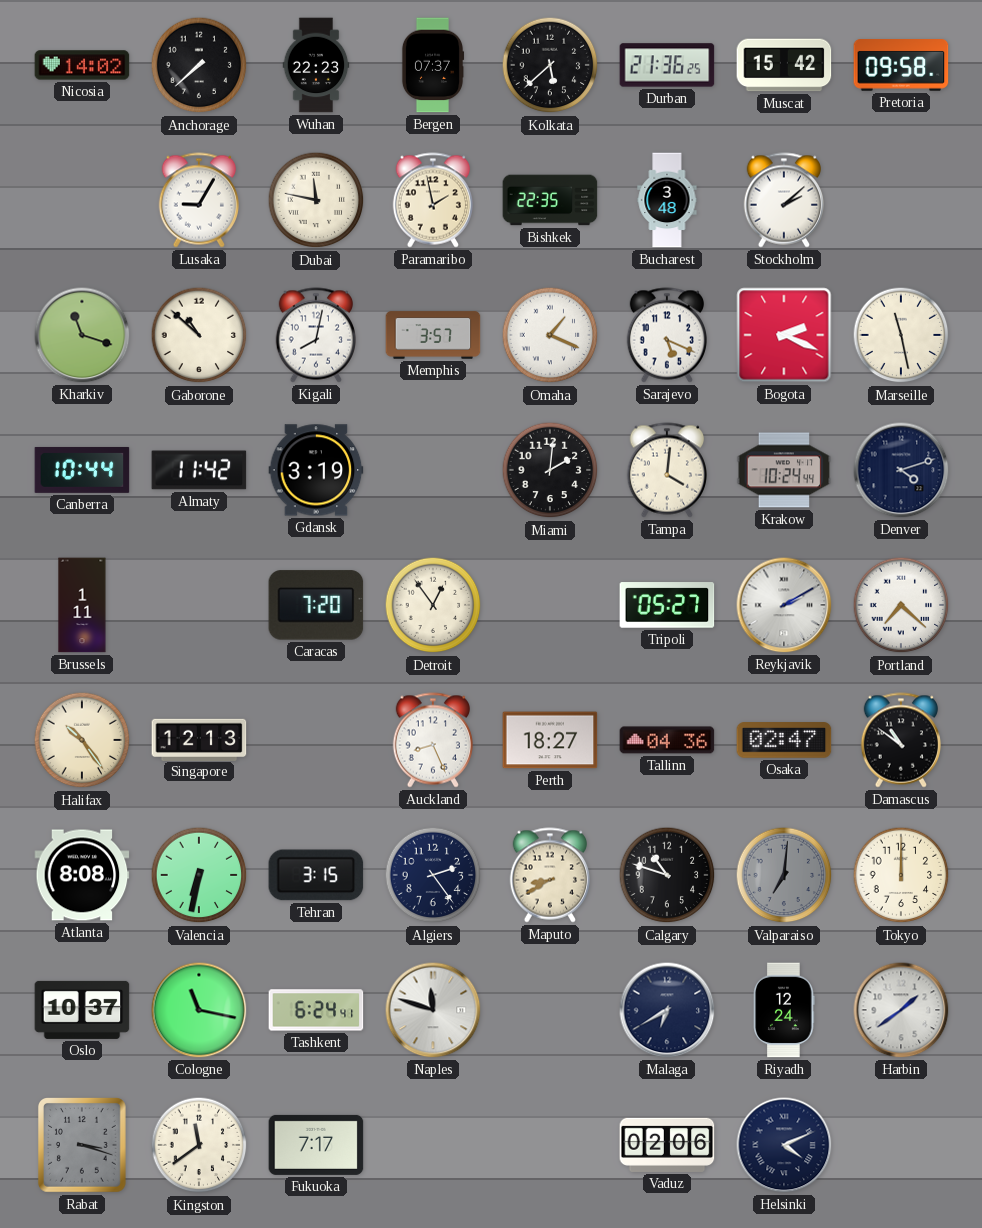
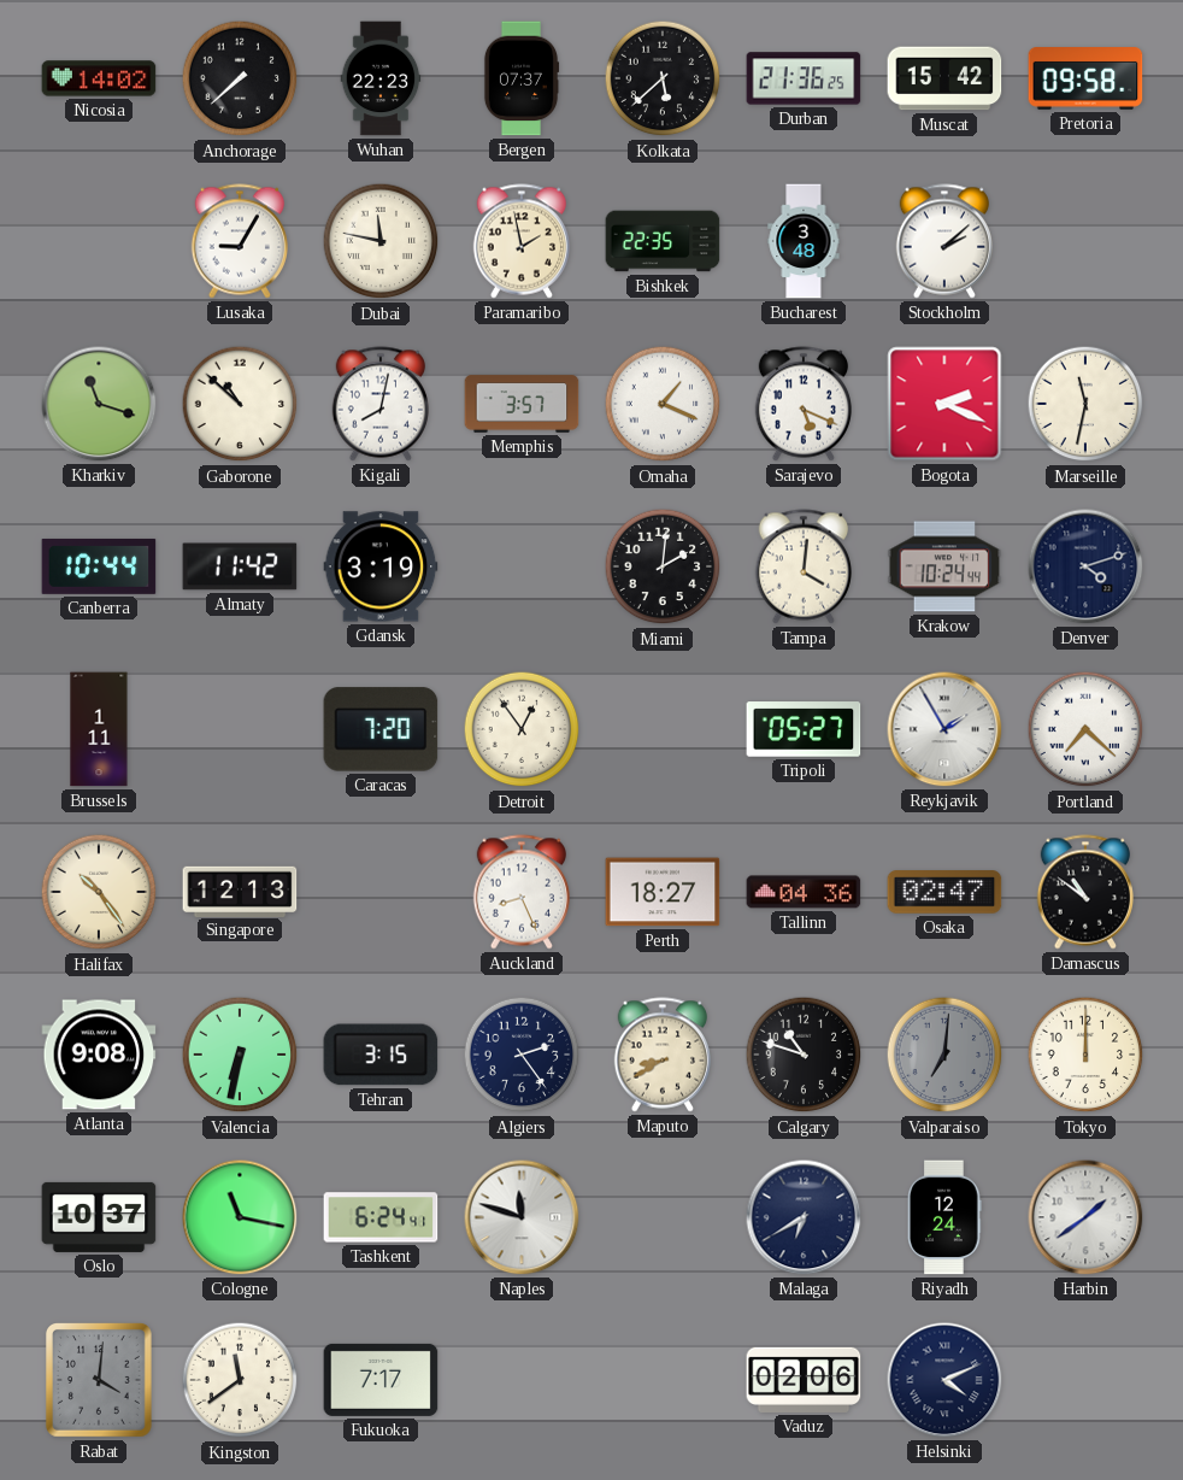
Marseille: 11:28 -> 11:32
Reykjavik: 2:10 -> 1:55
Atlanta: 8:08 -> 9:08
Rabat: 3:18 -> 4:01
